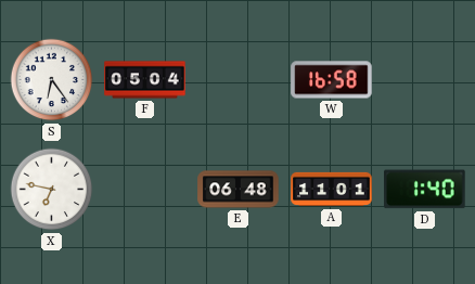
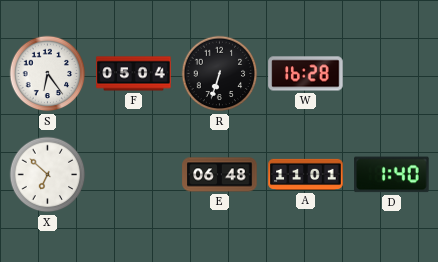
R: none -> 6:33
W: 16:58 -> 16:28
X: 6:47 -> 6:52
